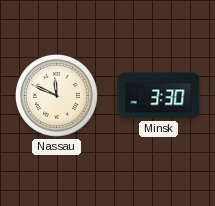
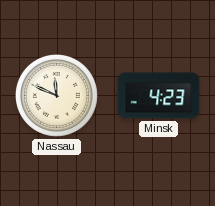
Minsk: 3:30 -> 4:23
